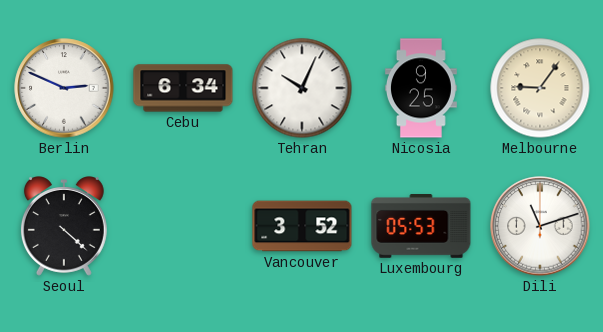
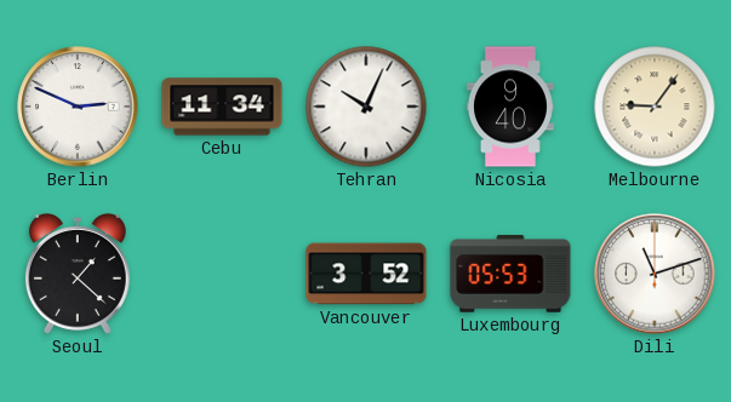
Cebu: 6:34 -> 11:34
Nicosia: 9:25 -> 9:40
Seoul: 4:22 -> 1:22
